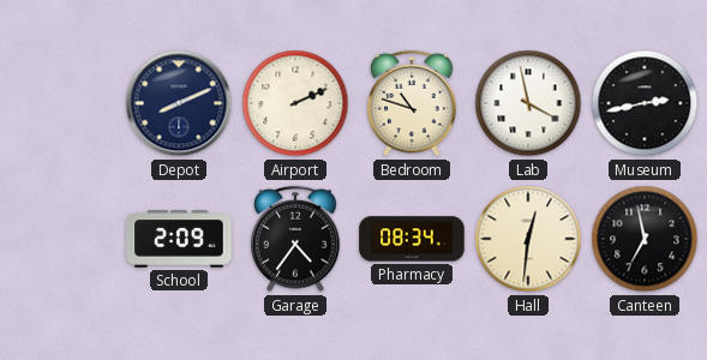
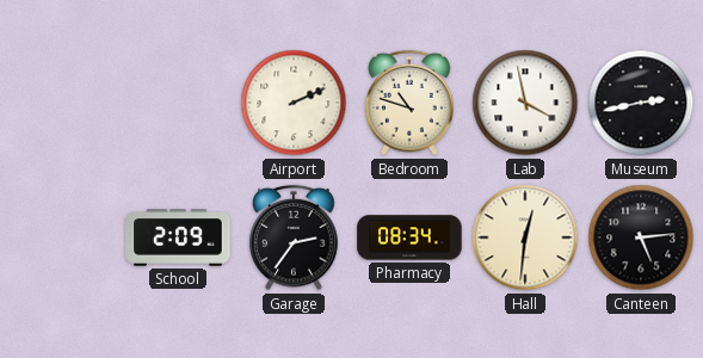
Depot: 8:11 -> none
Garage: 4:36 -> 2:36
Canteen: 6:58 -> 5:14
